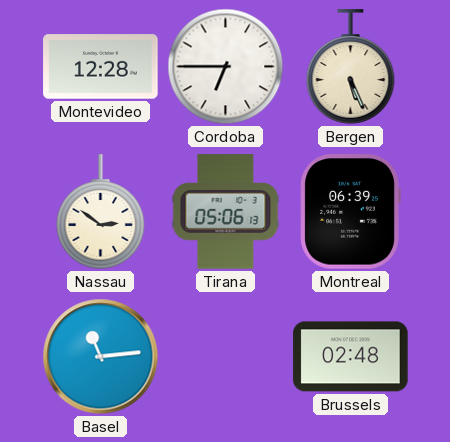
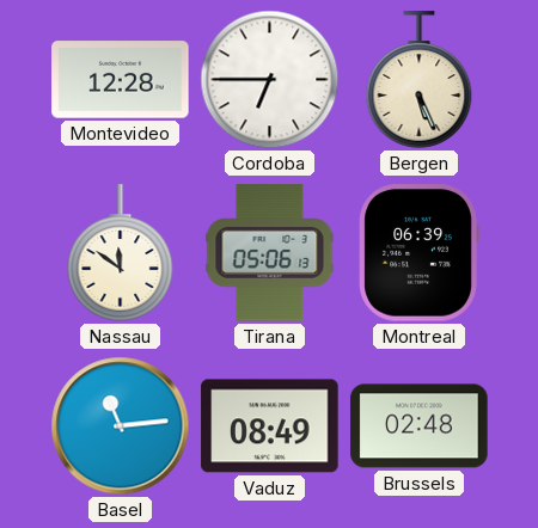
Nassau: 2:51 -> 11:51
Vaduz: none -> 08:49
